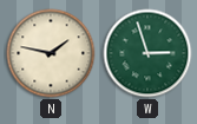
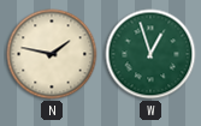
W: 2:57 -> 12:57
